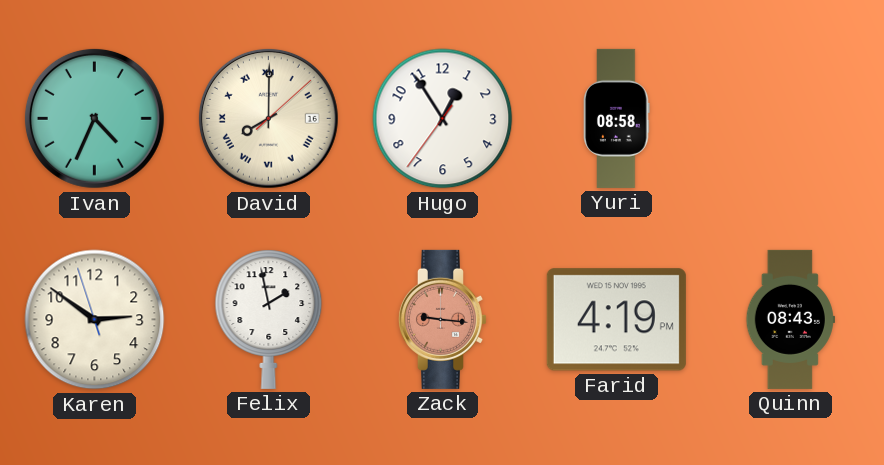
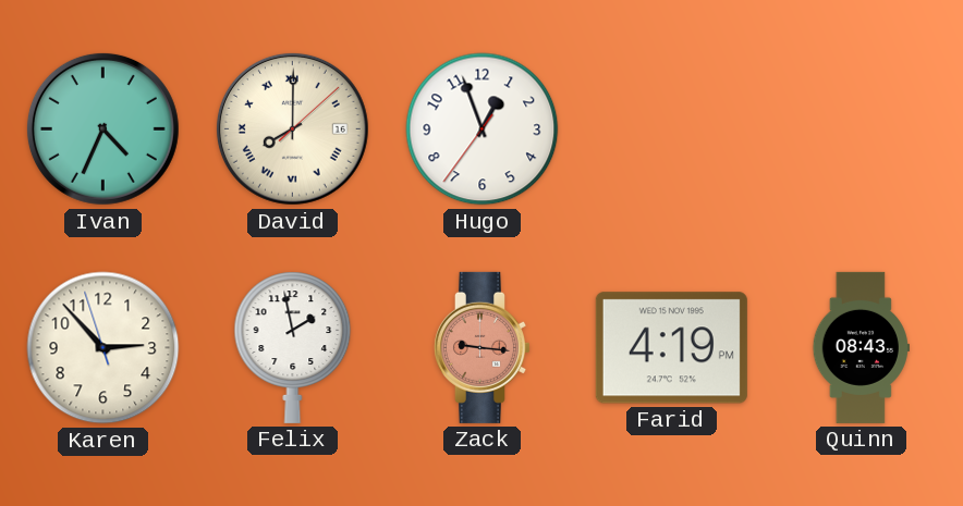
Hugo: 12:54 -> 12:56
Yuri: 08:58 -> none
Karen: 2:50 -> 2:52
